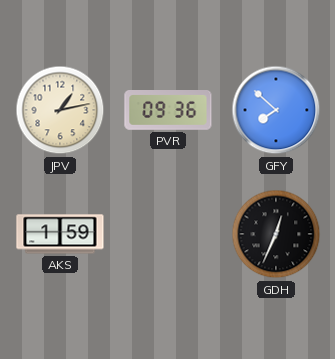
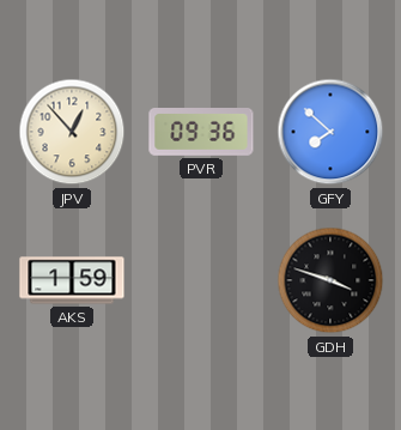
JPV: 1:13 -> 12:53
GDH: 12:34 -> 3:48
